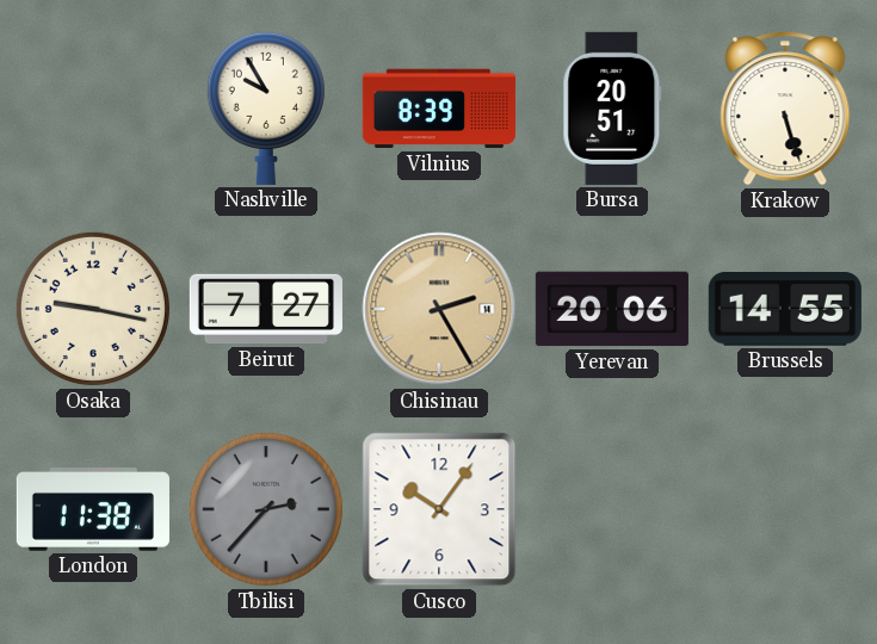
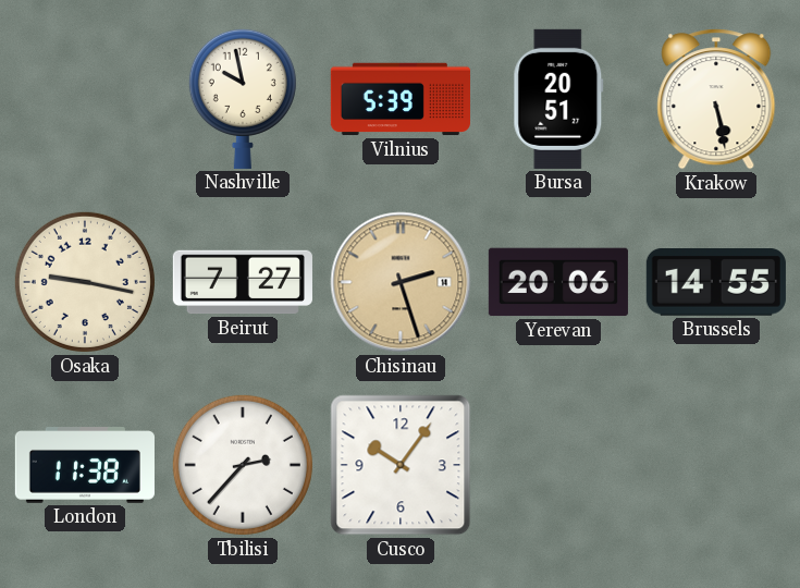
Nashville: 9:55 -> 9:58
Vilnius: 8:39 -> 5:39
Krakow: 5:27 -> 5:28
Chisinau: 2:25 -> 2:27
Tbilisi dial: grey -> white
